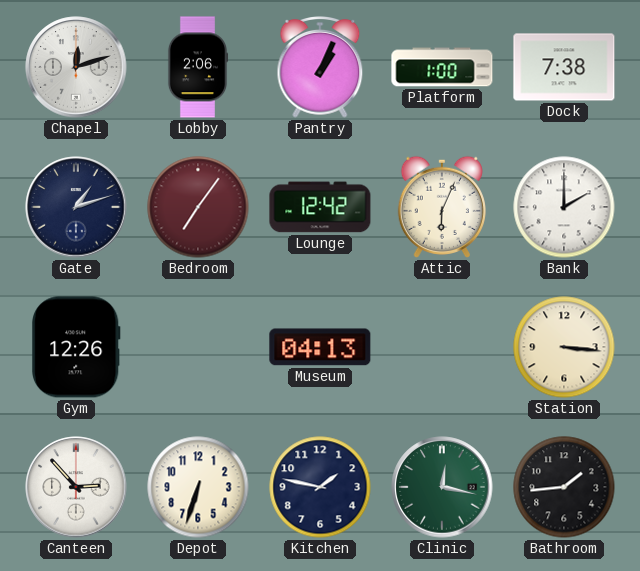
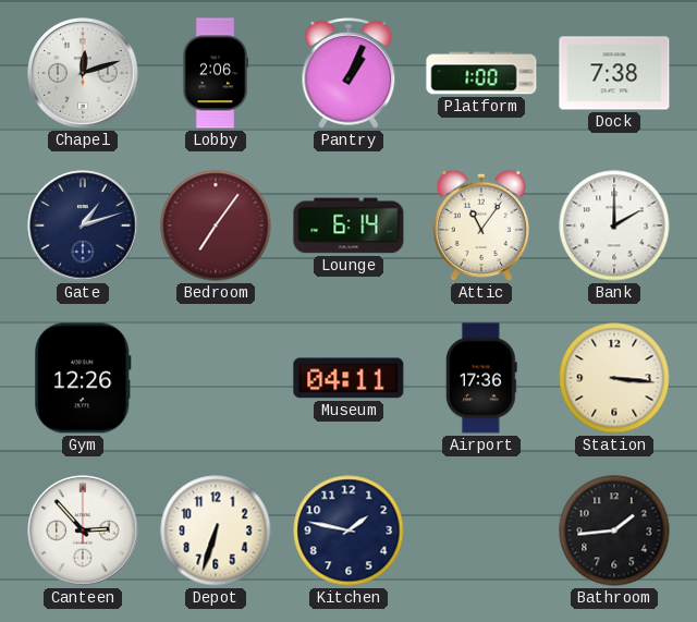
Lounge: 12:42 -> 6:14
Attic: 6:04 -> 11:06
Museum: 04:13 -> 04:11
Airport: none -> 17:36
Clinic: 12:17 -> none
